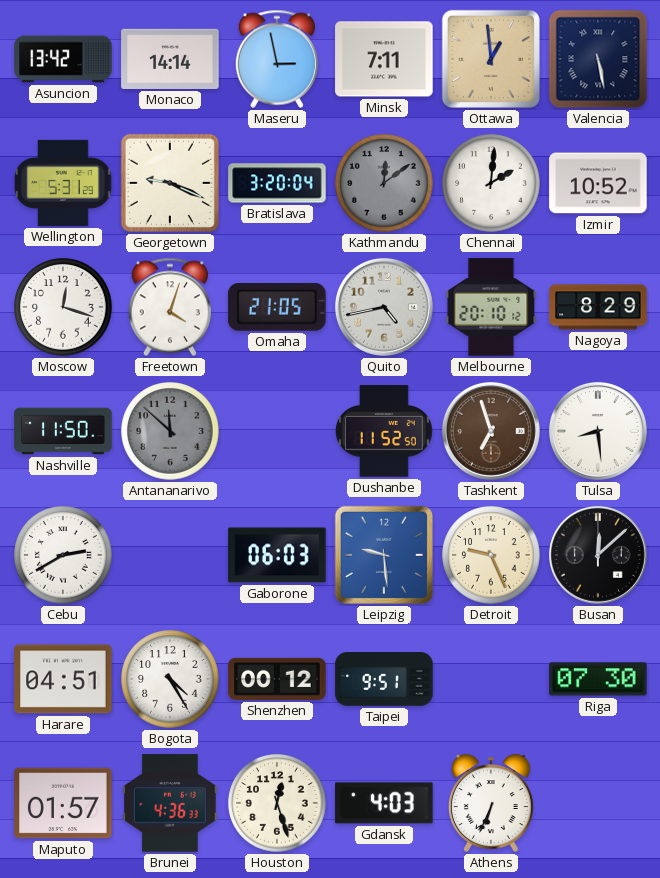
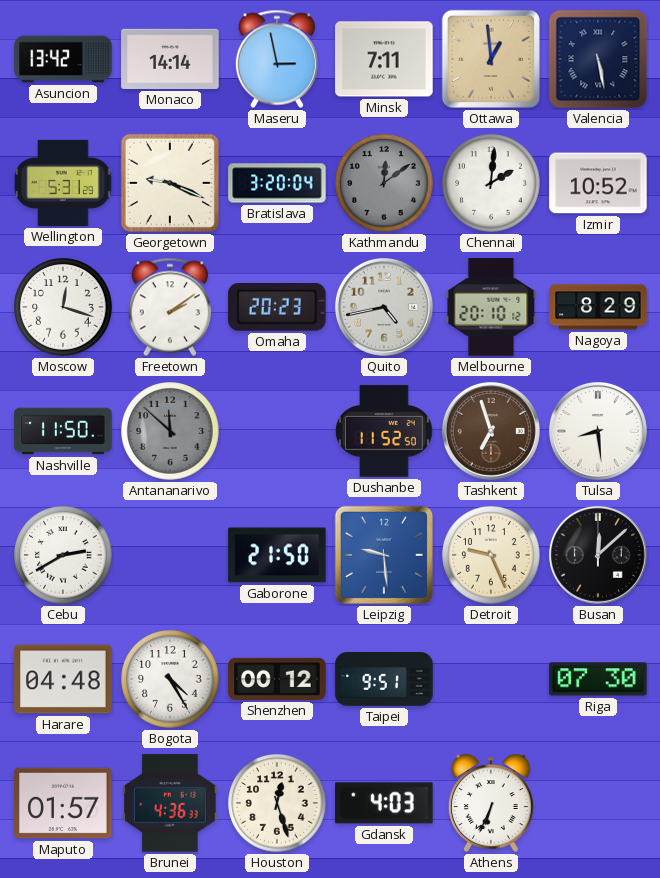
Freetown: 4:03 -> 2:09
Omaha: 21:05 -> 20:23
Gaborone: 06:03 -> 21:50
Harare: 04:51 -> 04:48
